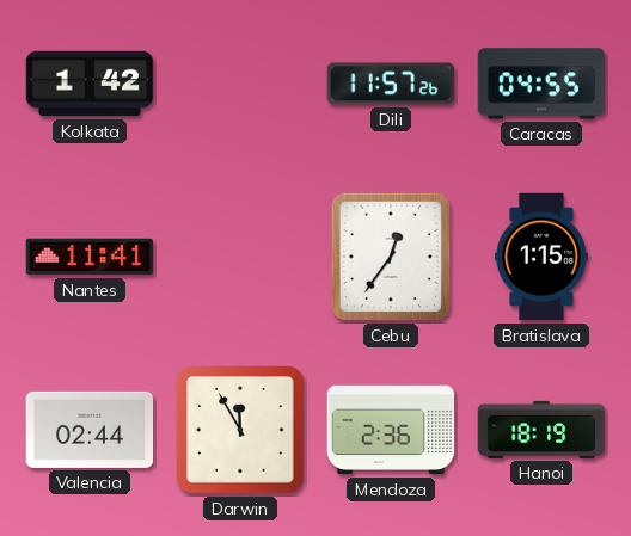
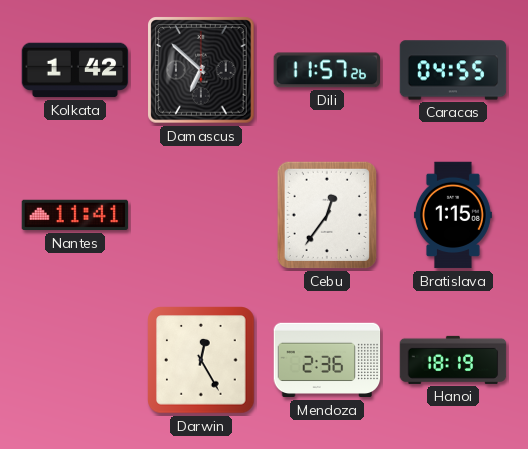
Damascus: none -> 6:52
Valencia: 02:44 -> none
Darwin: 11:55 -> 12:25
